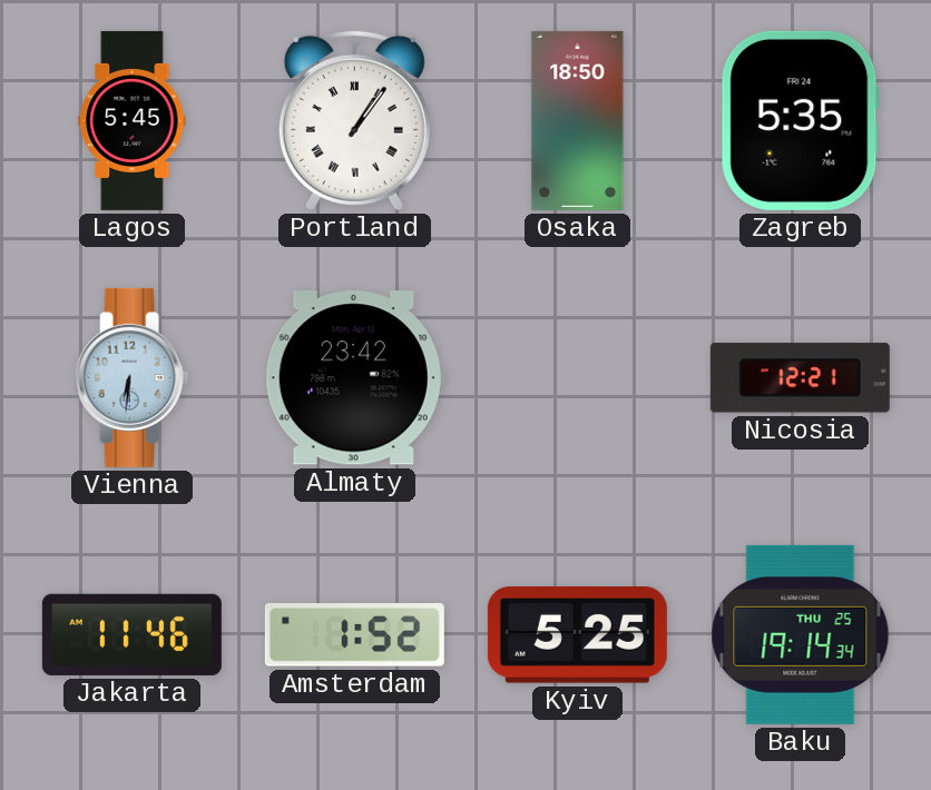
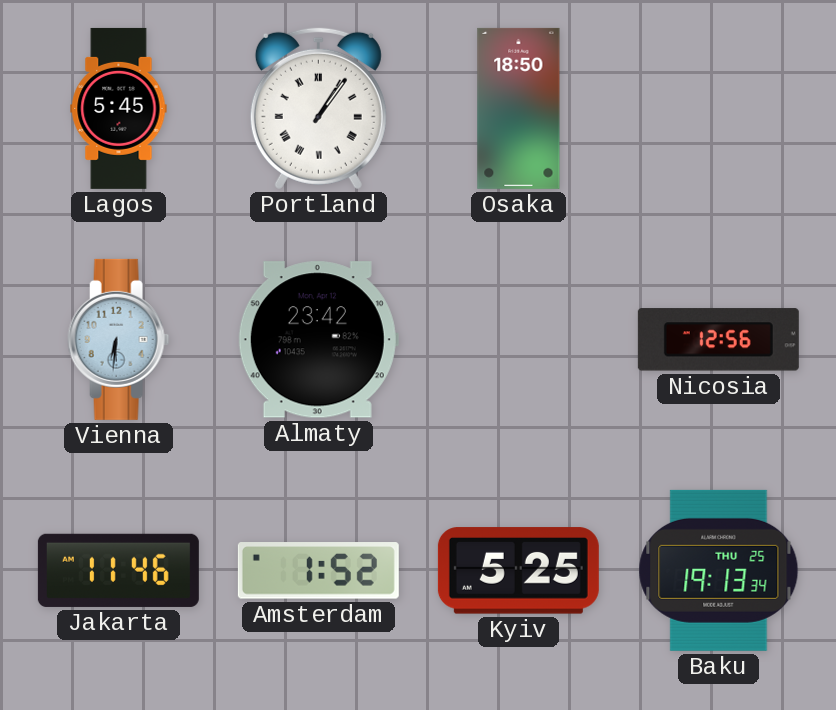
Zagreb: 5:35 -> none
Nicosia: 12:21 -> 12:56
Baku: 19:14 -> 19:13
